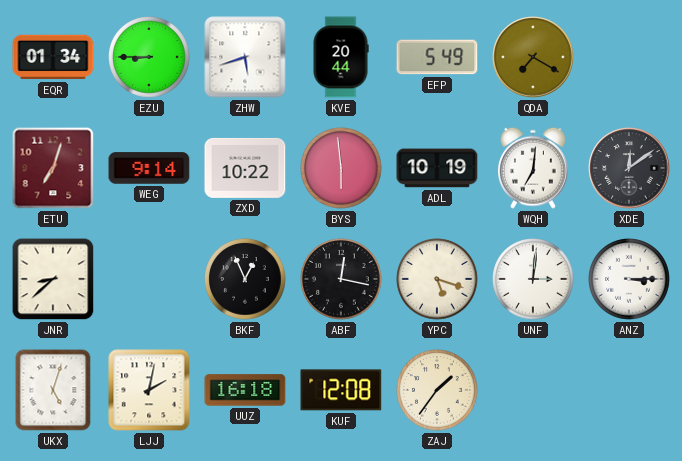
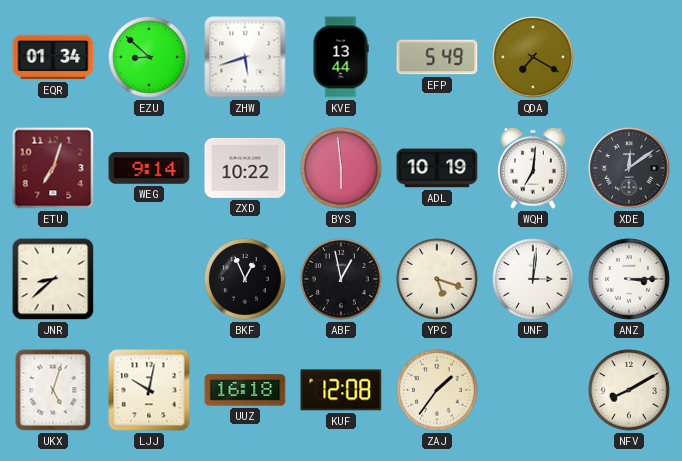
EZU: 8:45 -> 8:52
KVE: 20:44 -> 13:44
ABF: 12:17 -> 12:58
LJJ: 2:02 -> 10:02
NFV: none -> 8:10
